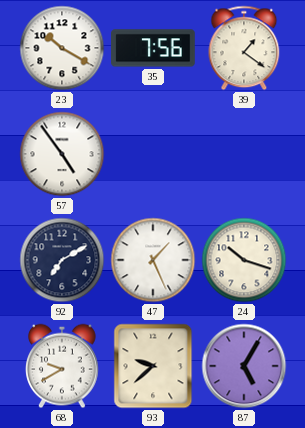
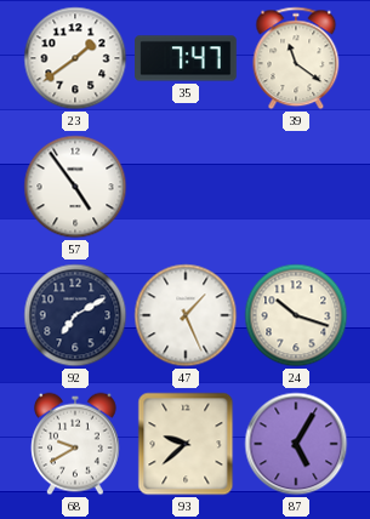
23: 10:20 -> 1:39
35: 7:56 -> 7:47
39: 1:21 -> 11:21
